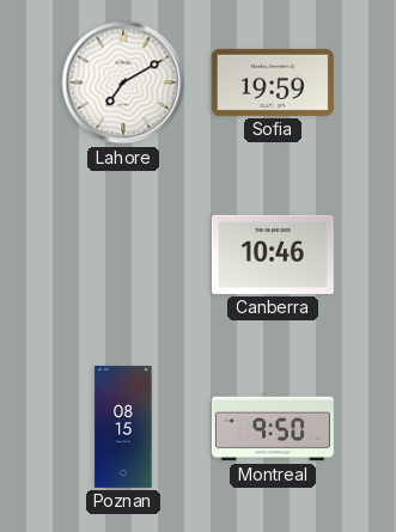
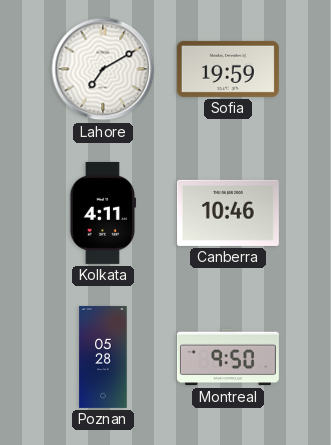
Kolkata: none -> 4:11
Poznan: 08:15 -> 05:28
